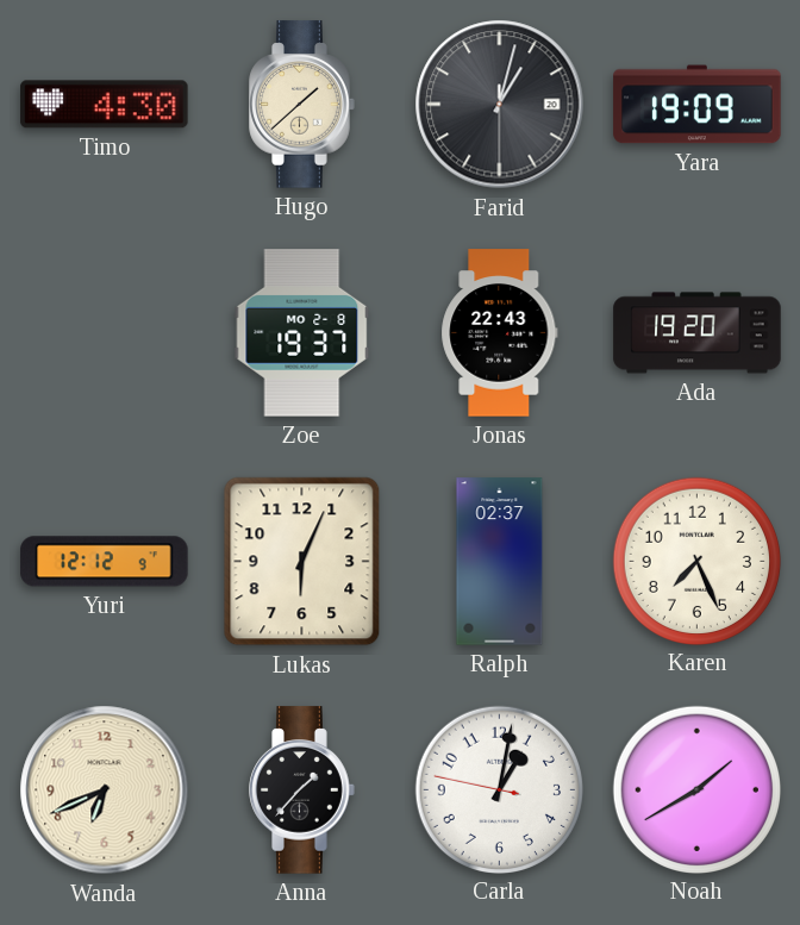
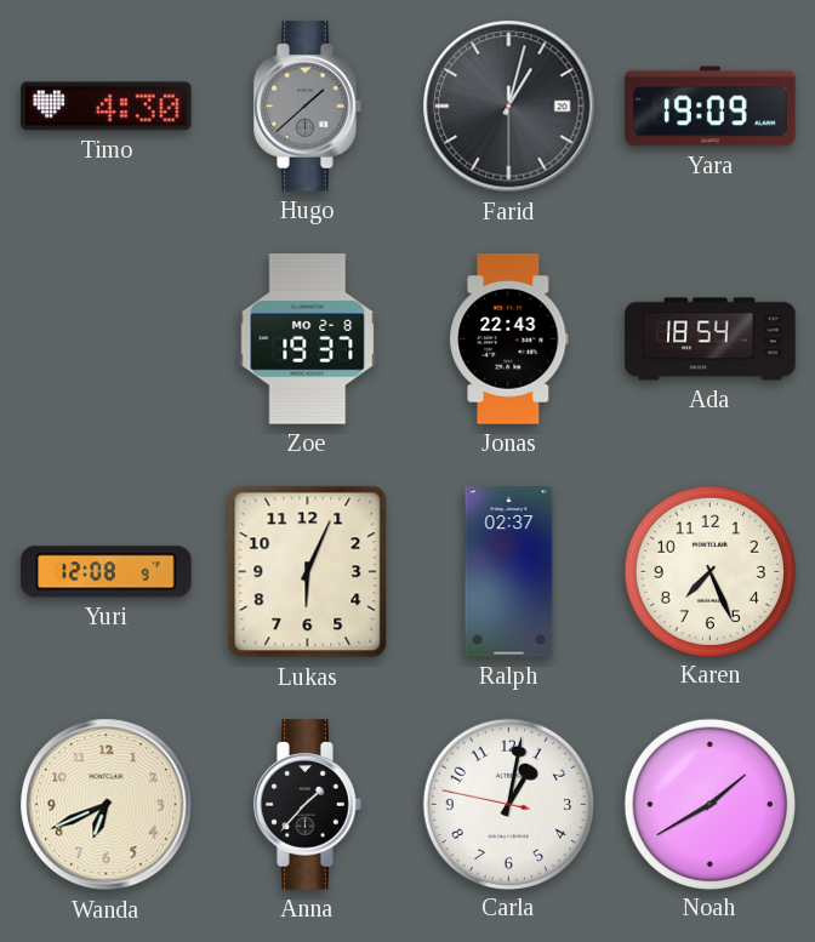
Hugo dial: cream -> grey
Ada: 19:20 -> 18:54
Yuri: 12:12 -> 12:08
